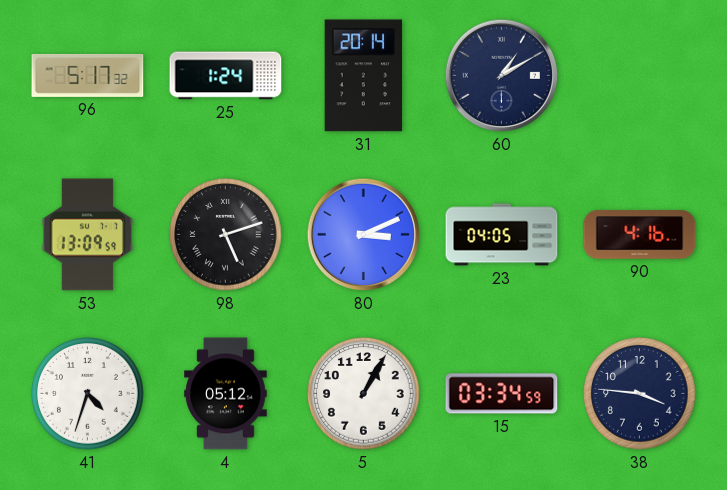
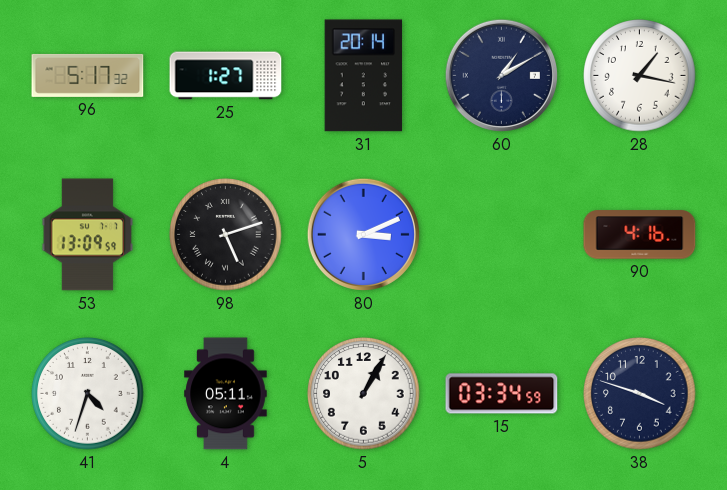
25: 1:24 -> 1:27
28: none -> 1:17
23: 04:05 -> none
4: 05:12 -> 05:11
38: 3:46 -> 3:48
